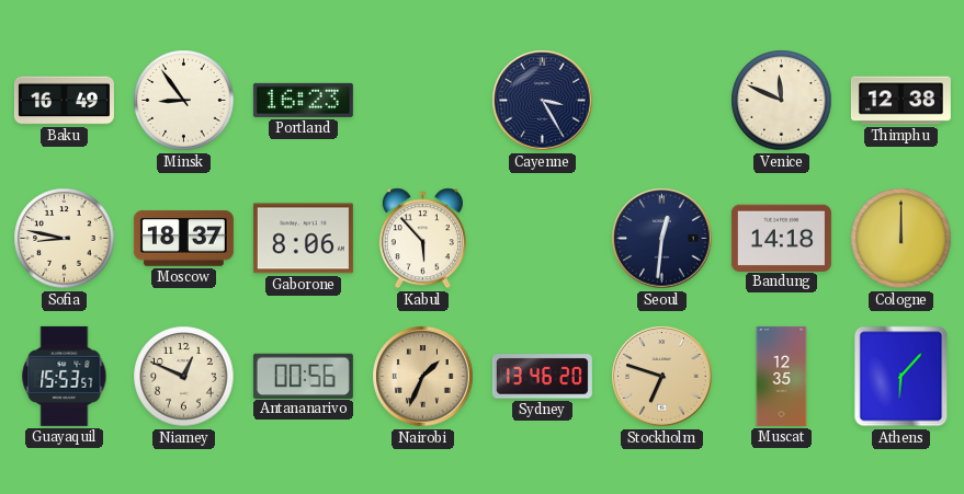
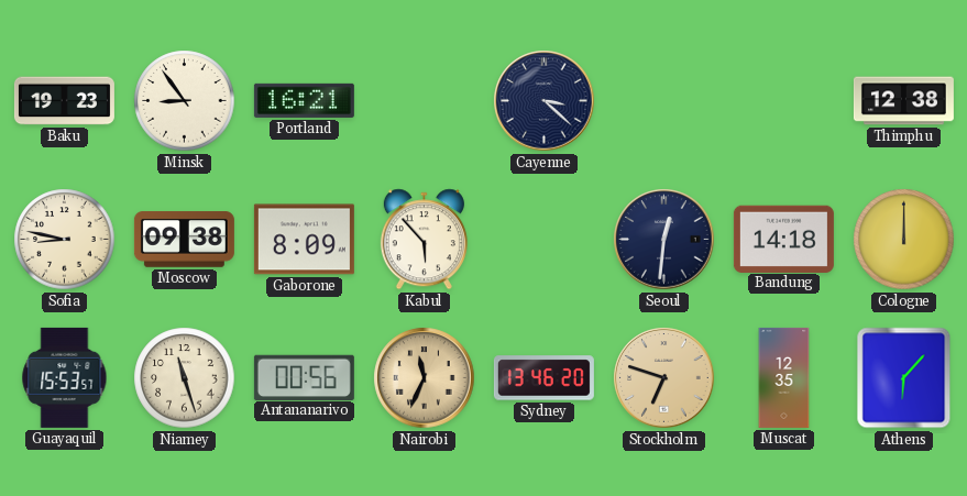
Baku: 16:49 -> 19:23
Portland: 16:23 -> 16:21
Cayenne: 3:25 -> 3:22
Venice: 11:49 -> none
Moscow: 18:37 -> 09:38
Gaborone: 8:06 -> 8:09
Niamey: 12:49 -> 11:27
Nairobi: 1:34 -> 11:34
